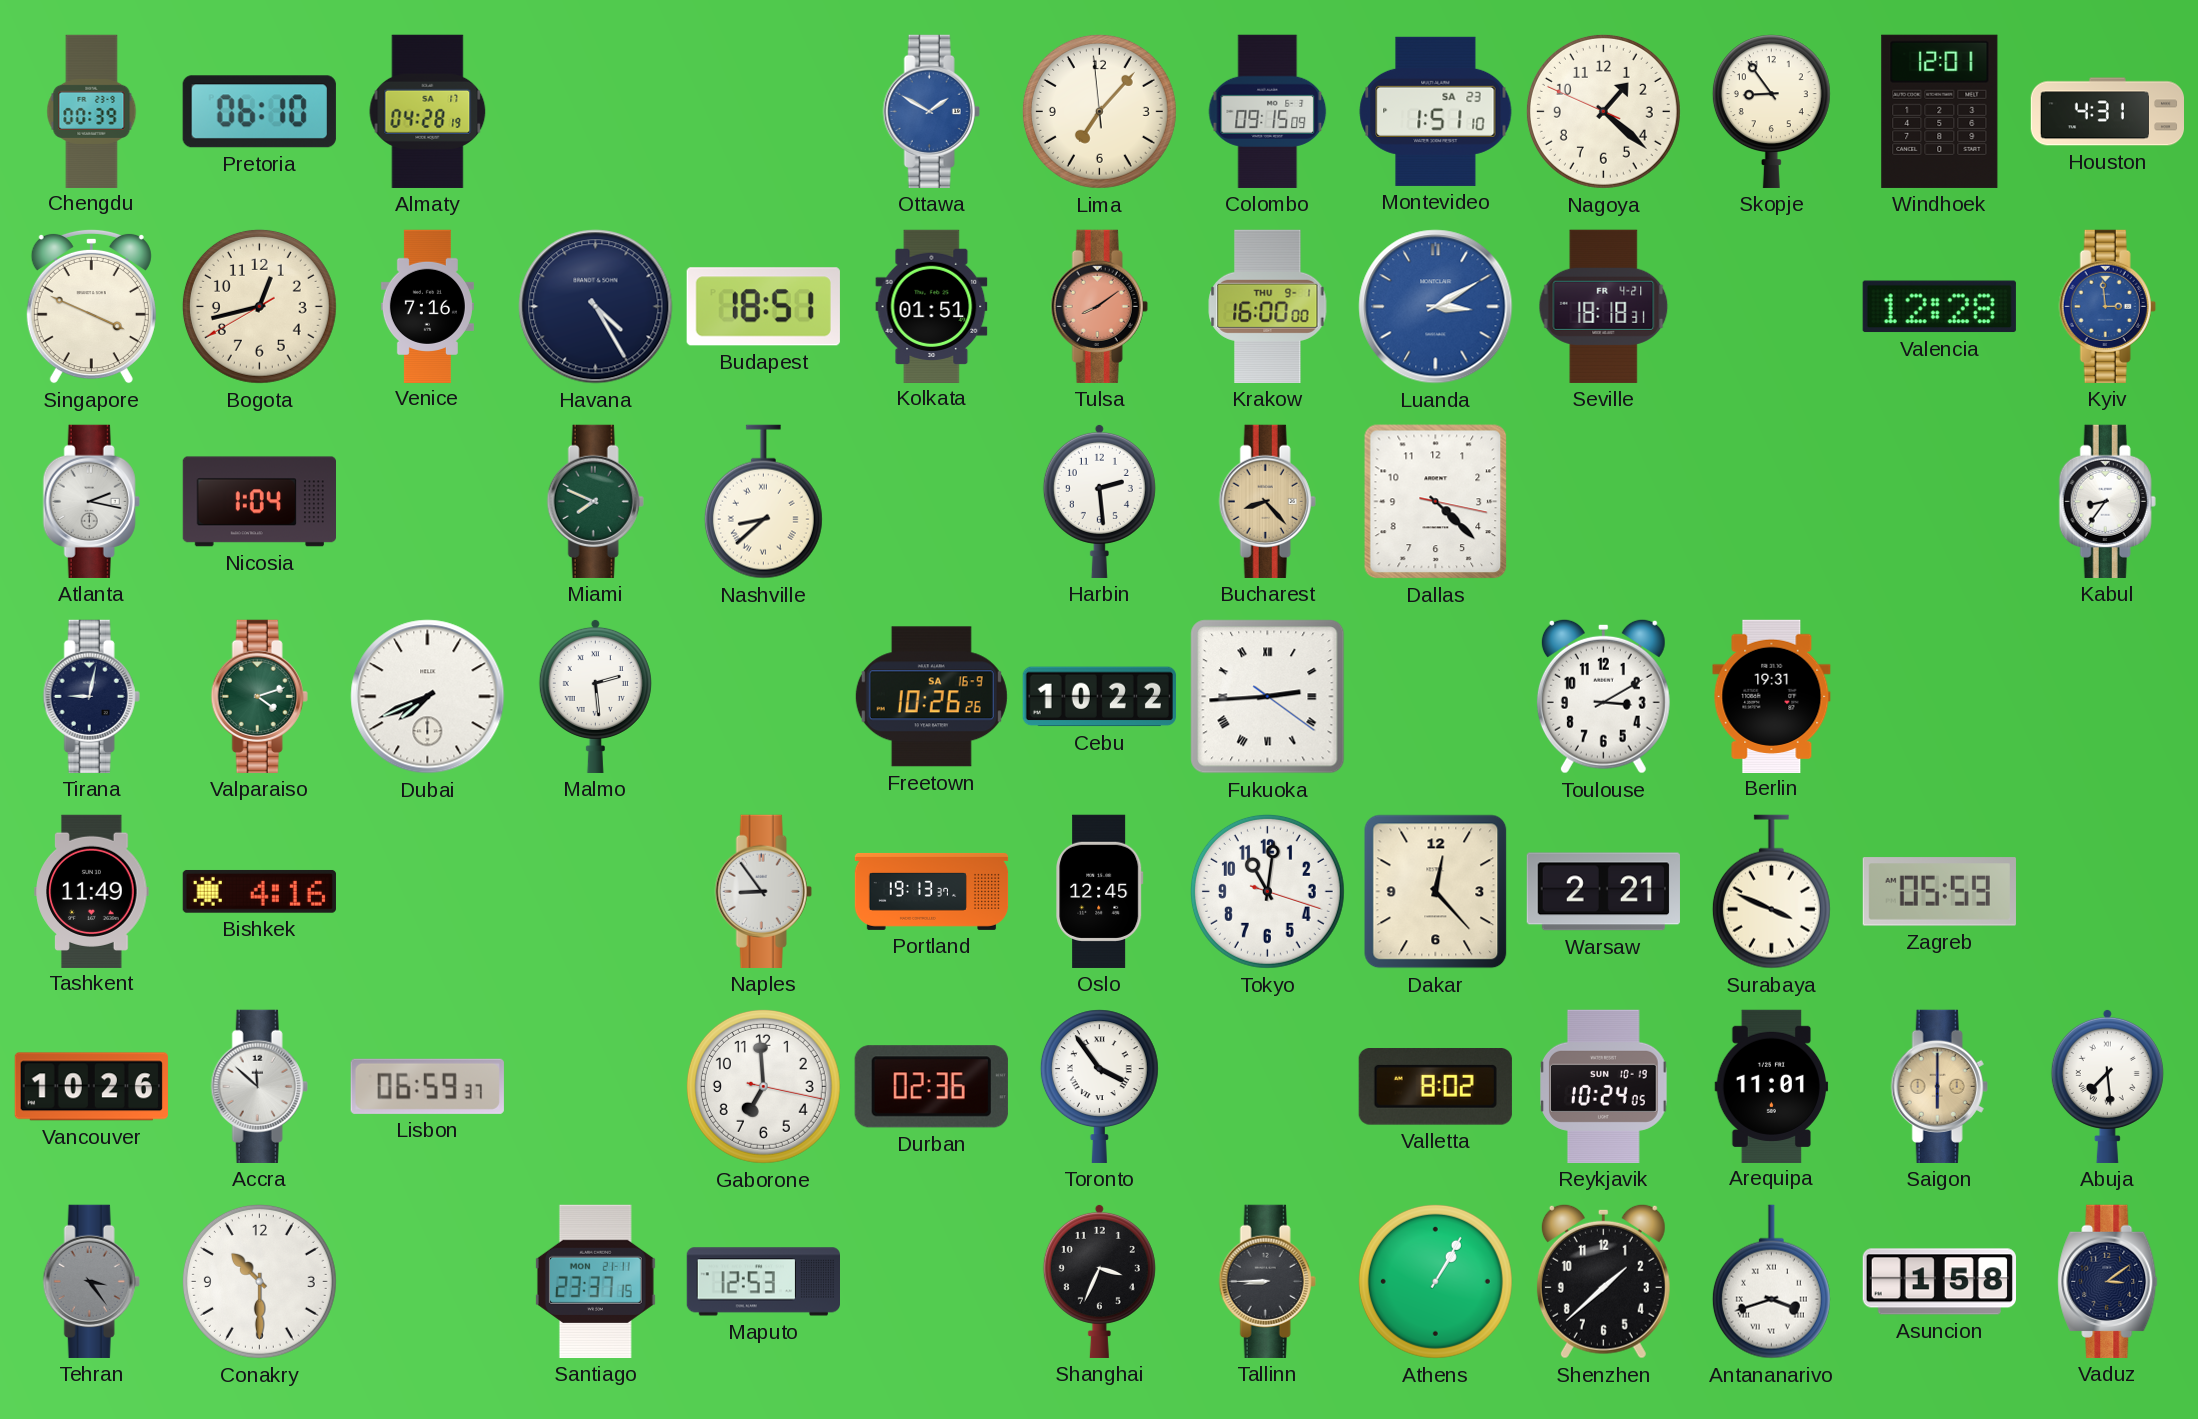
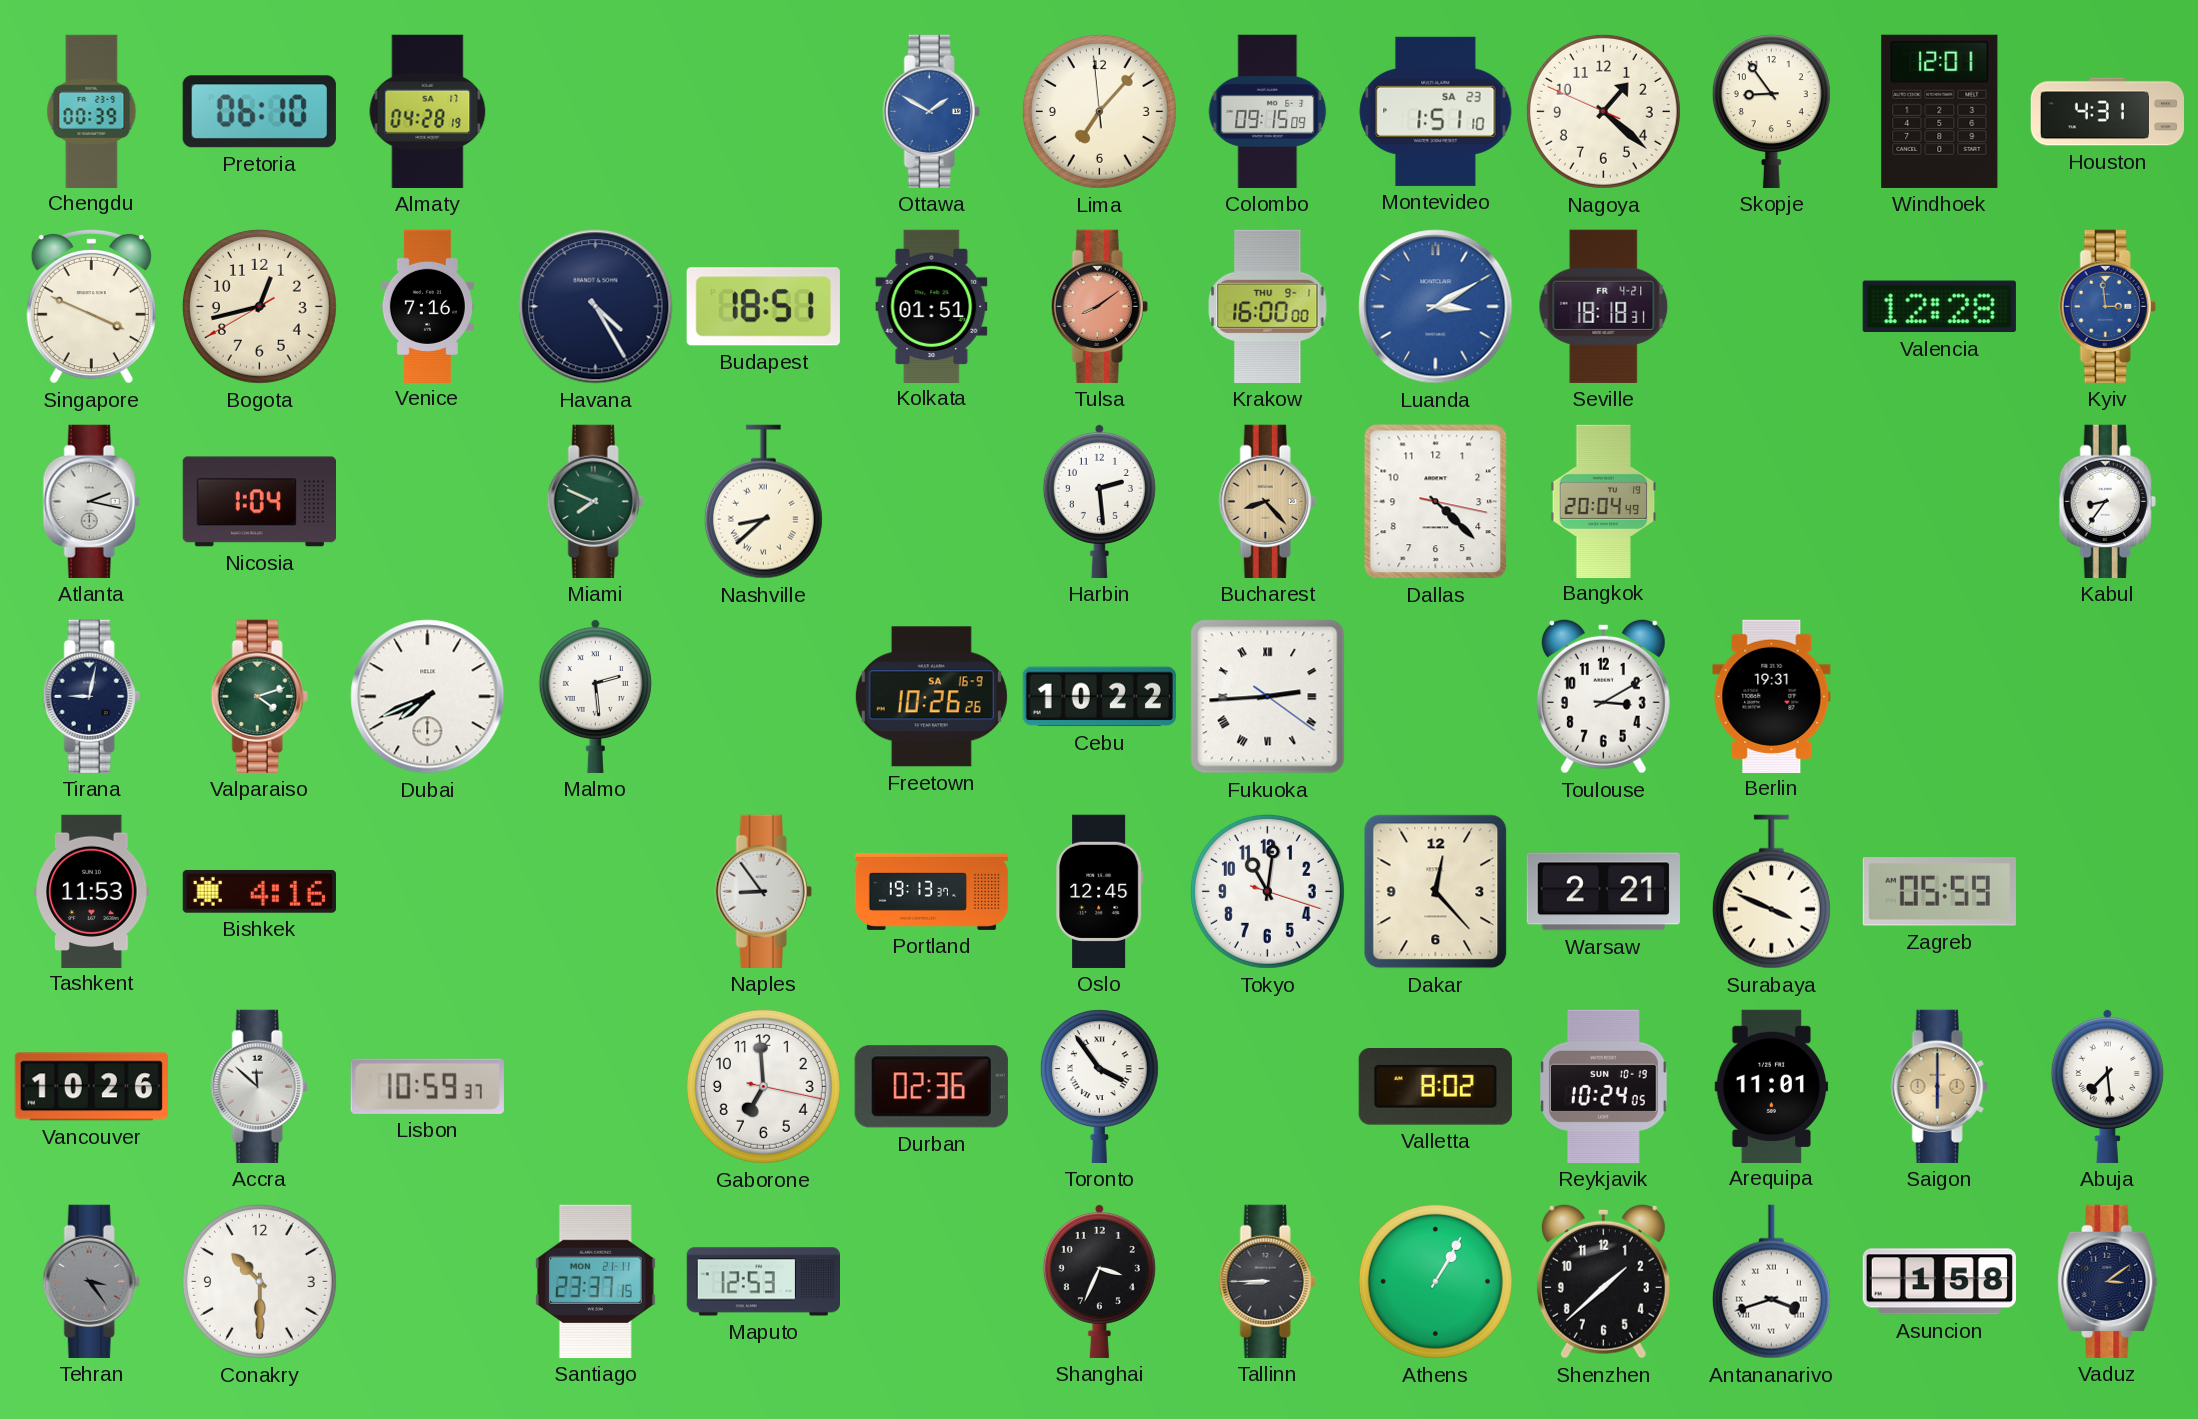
Bangkok: none -> 20:04
Tashkent: 11:49 -> 11:53
Lisbon: 06:59 -> 10:59
